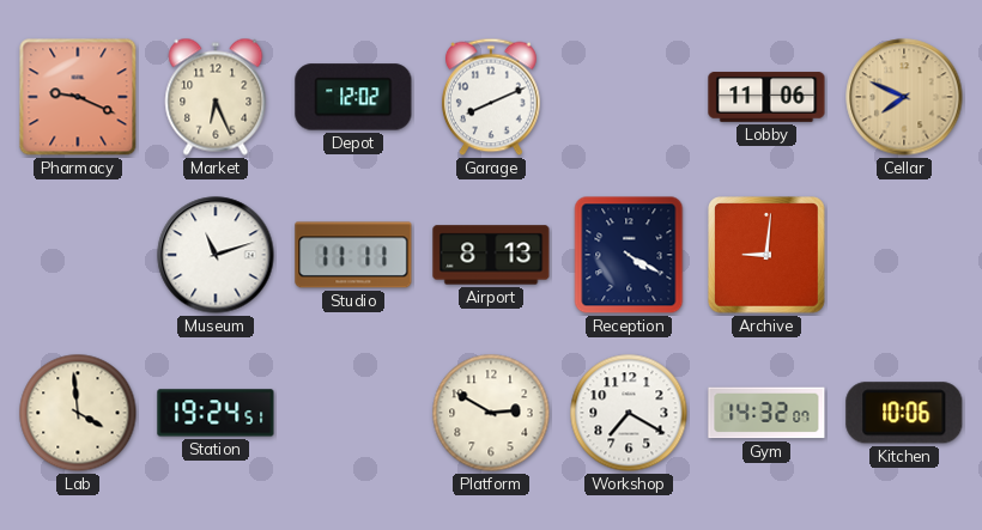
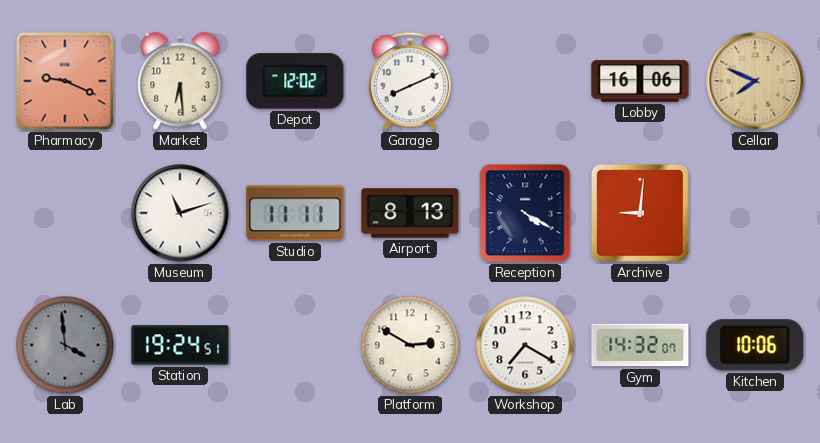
Market: 6:26 -> 6:29
Lobby: 11:06 -> 16:06
Lab dial: cream -> grey
